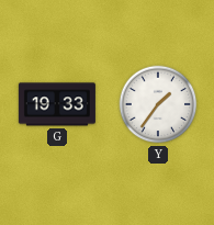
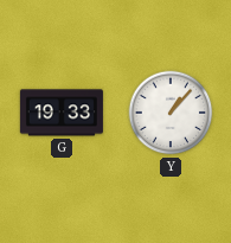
Y: 1:36 -> 1:07
